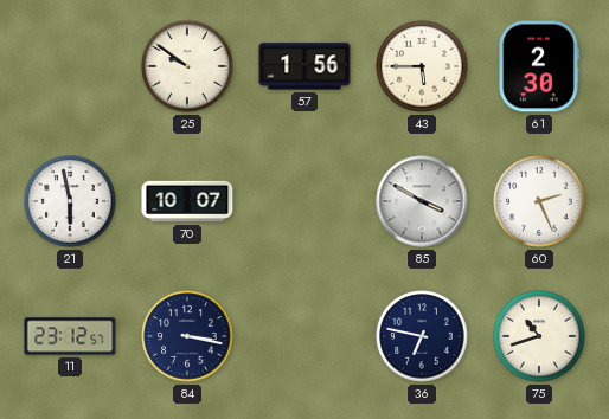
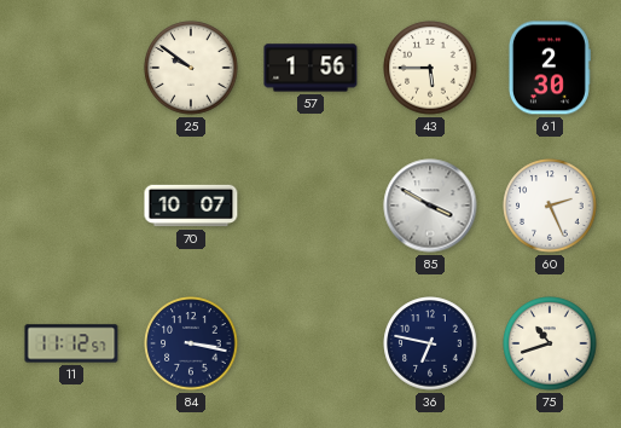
21: 5:58 -> none
11: 23:12 -> 11:12
